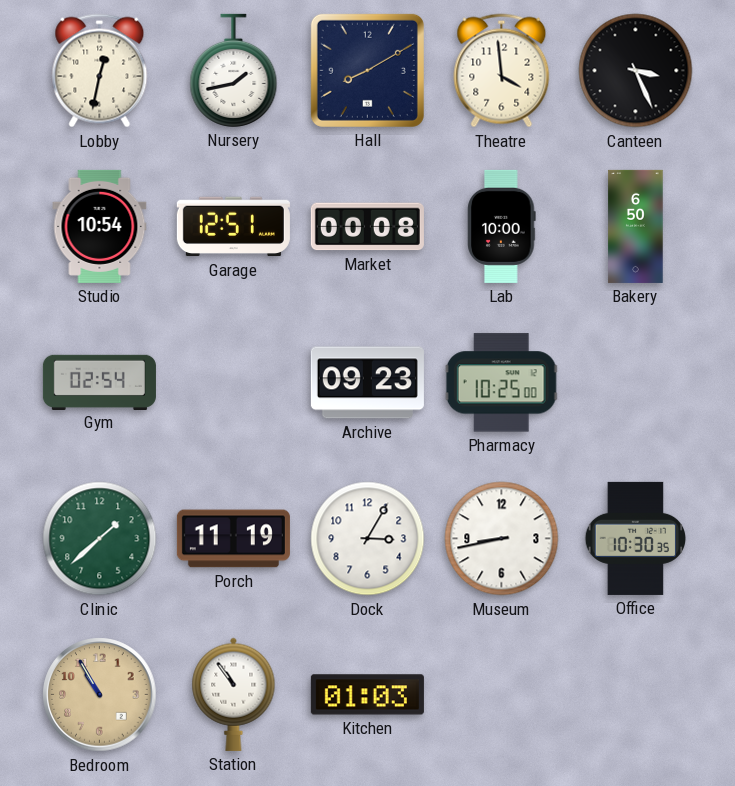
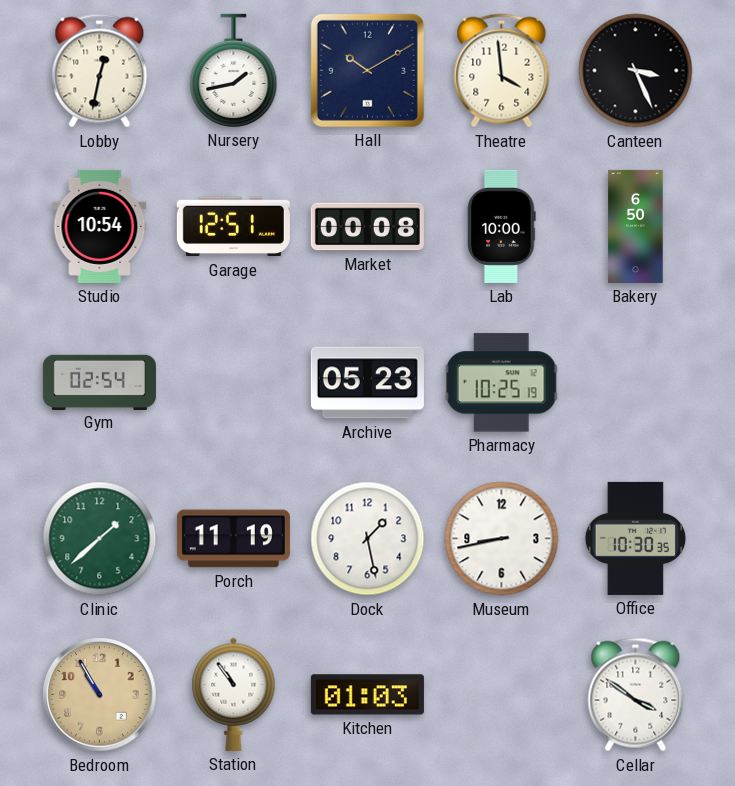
Hall: 8:10 -> 10:10
Archive: 09:23 -> 05:23
Pharmacy: 10:25:00 -> 10:25:19
Dock: 3:05 -> 1:28
Cellar: none -> 3:51
